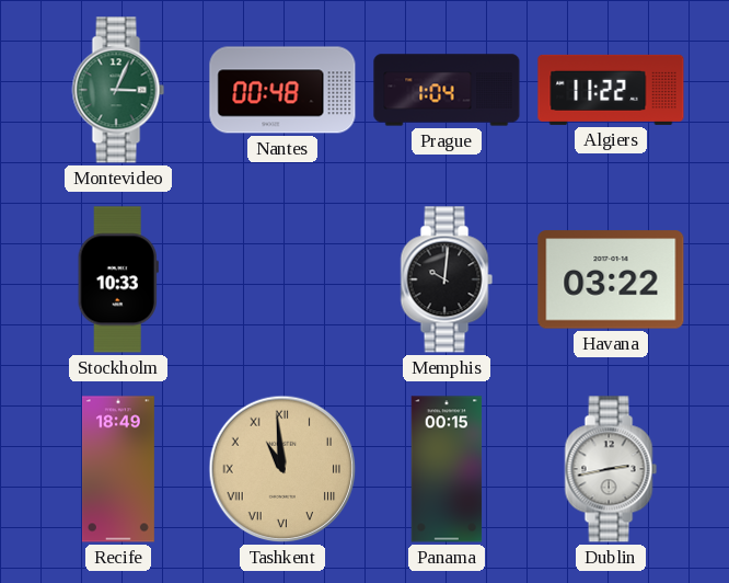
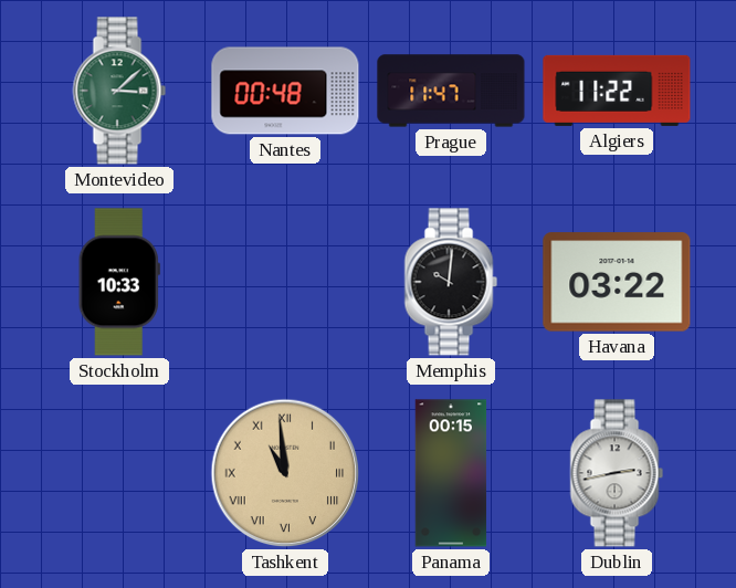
Montevideo: 3:04 -> 3:08
Prague: 1:04 -> 11:47
Recife: 18:49 -> none
